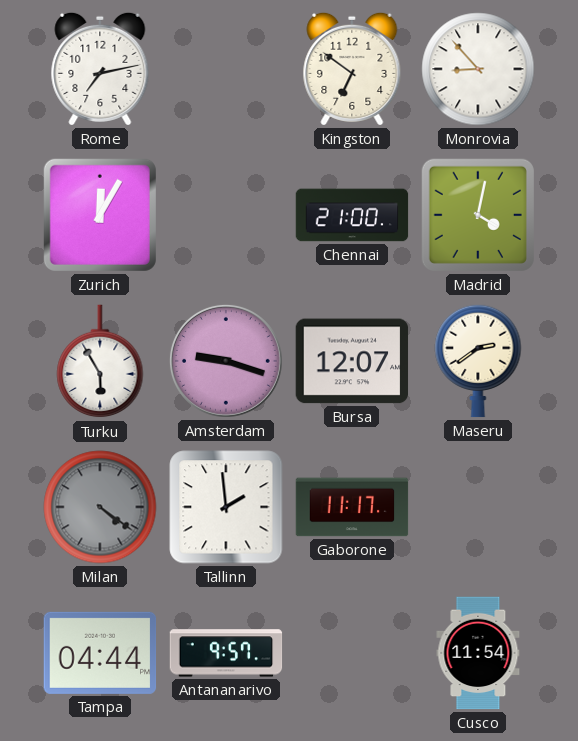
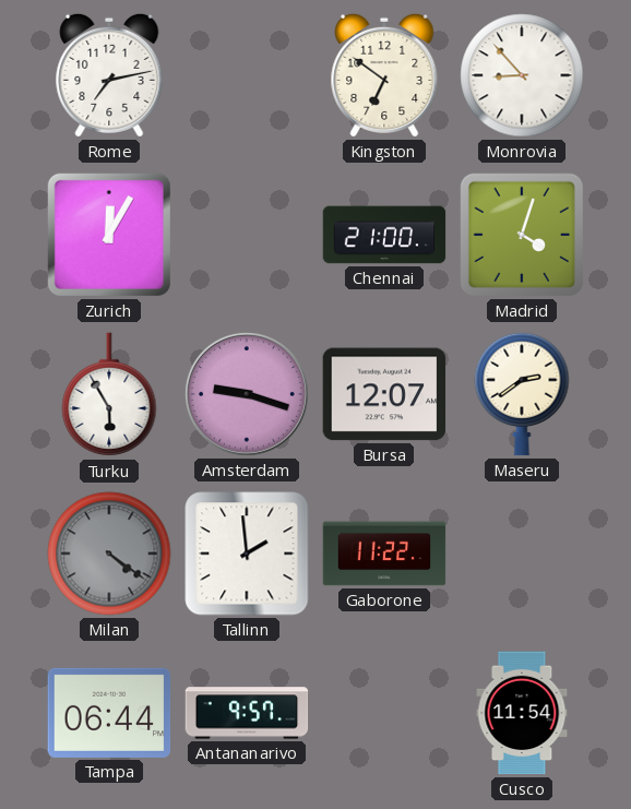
Madrid: 4:02 -> 4:03
Gaborone: 11:17 -> 11:22
Tampa: 04:44 -> 06:44
